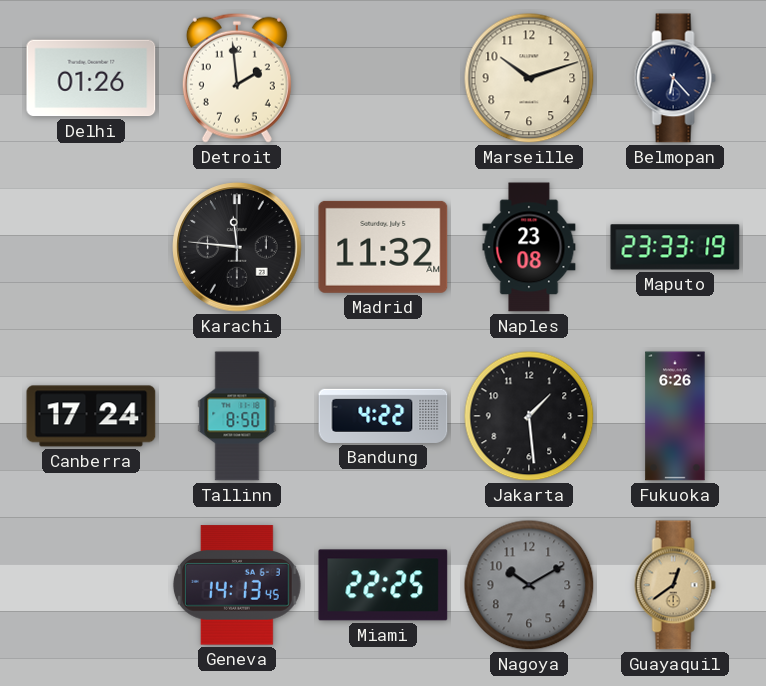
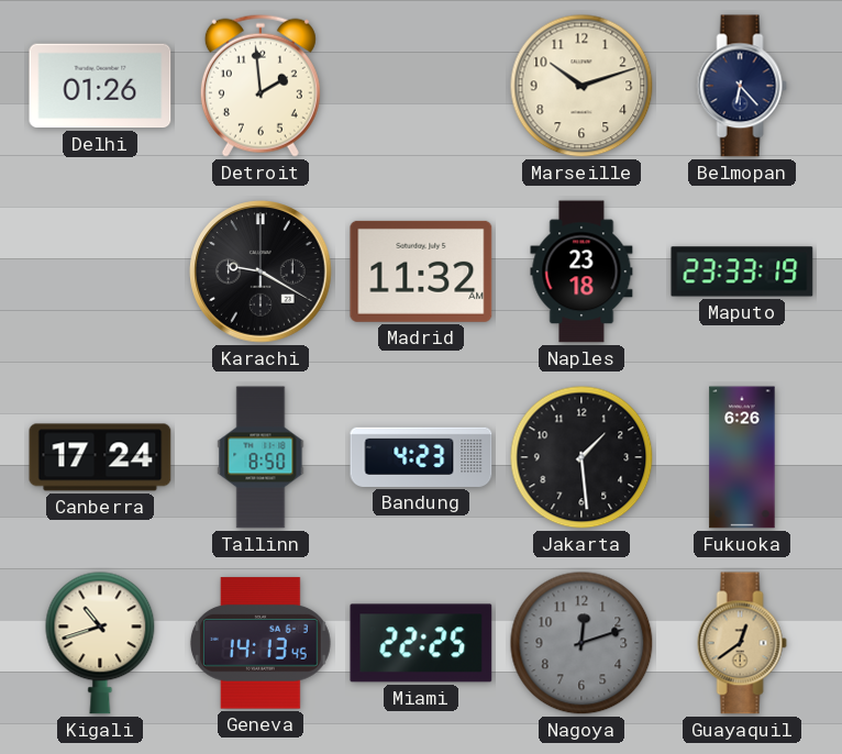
Karachi: 11:46 -> 9:20
Naples: 23:08 -> 23:18
Bandung: 4:22 -> 4:23
Kigali: none -> 10:42
Nagoya: 10:10 -> 12:12
